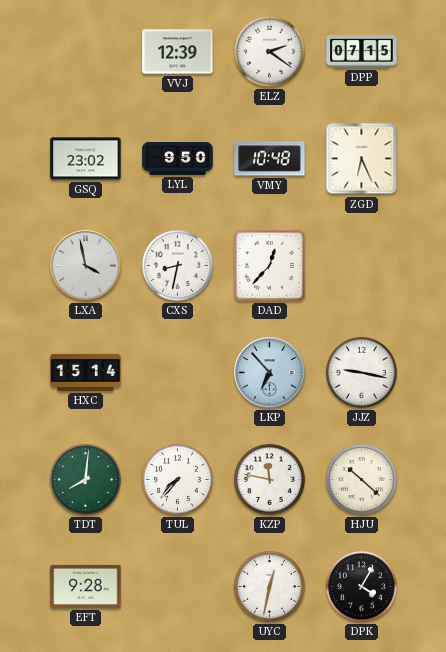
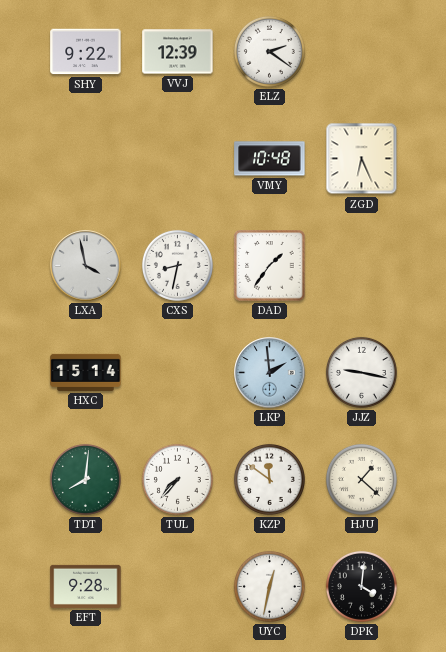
SHY: none -> 9:22
DPP: 07:15 -> none
GSQ: 23:02 -> none
LYL: 9:50 -> none
DAD: 12:37 -> 1:36
LKP: 6:53 -> 1:59
KZP: 11:47 -> 11:51
HJU: 10:22 -> 1:22
DPK: 4:05 -> 4:01
